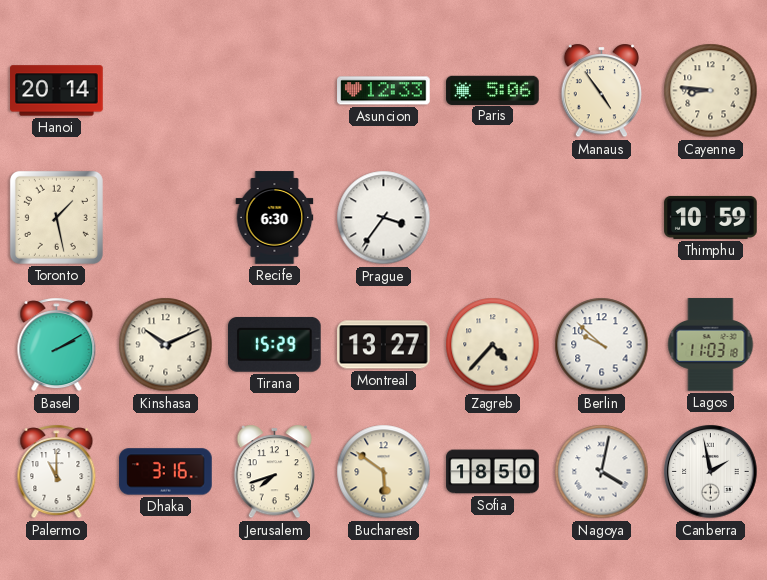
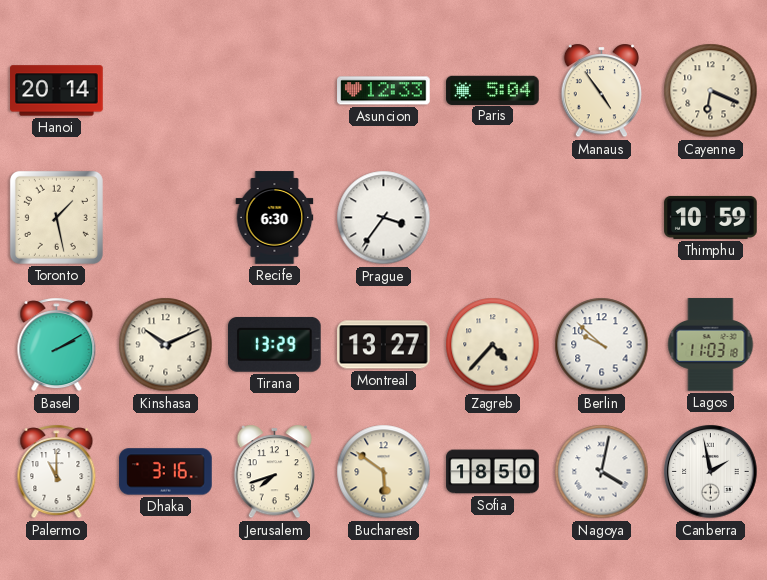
Paris: 5:06 -> 5:04
Cayenne: 8:46 -> 6:19
Tirana: 15:29 -> 13:29
